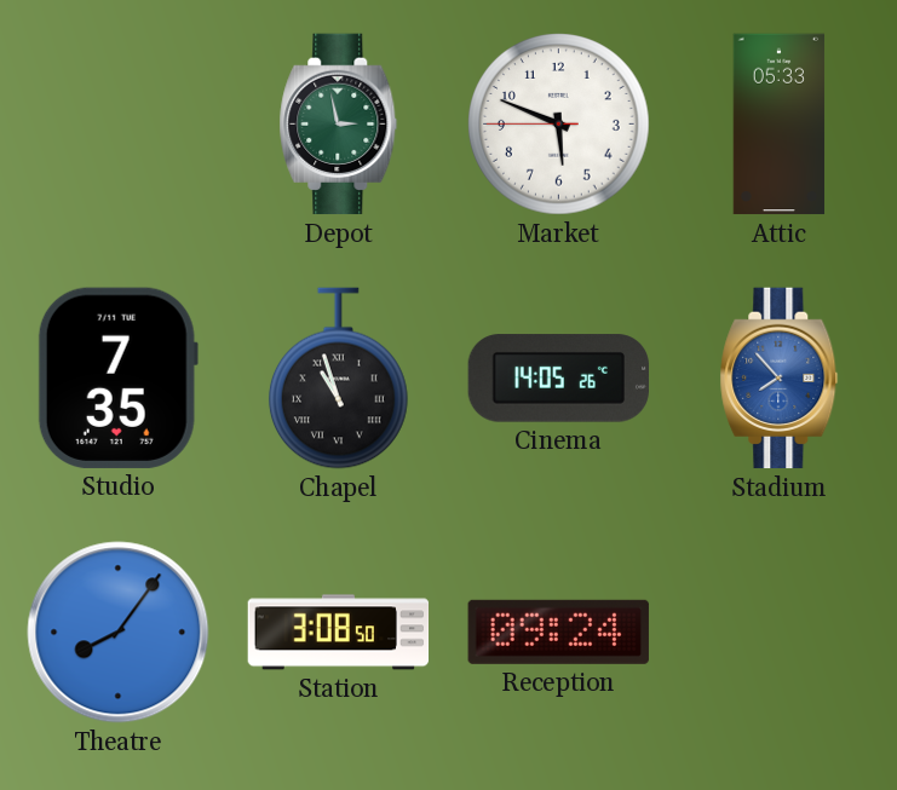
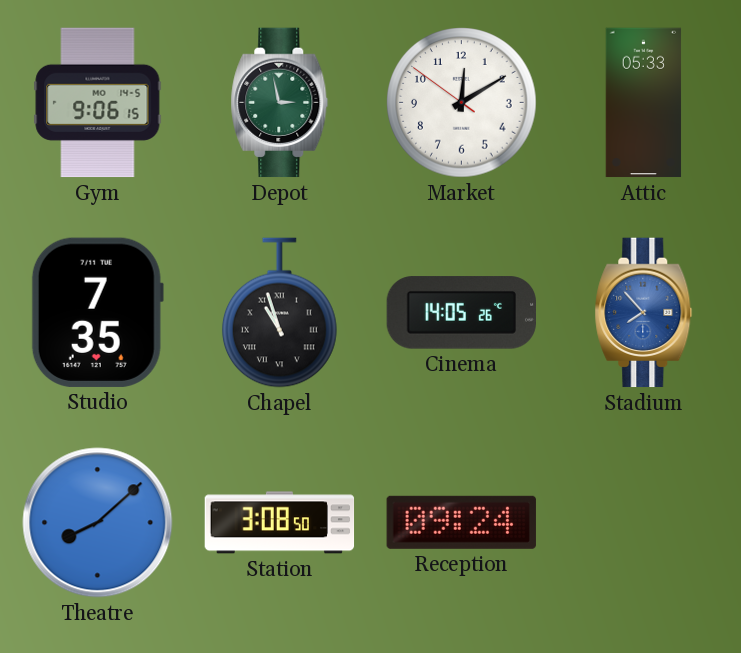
Gym: none -> 9:06
Market: 5:48 -> 12:09
Theatre: 8:06 -> 8:08
